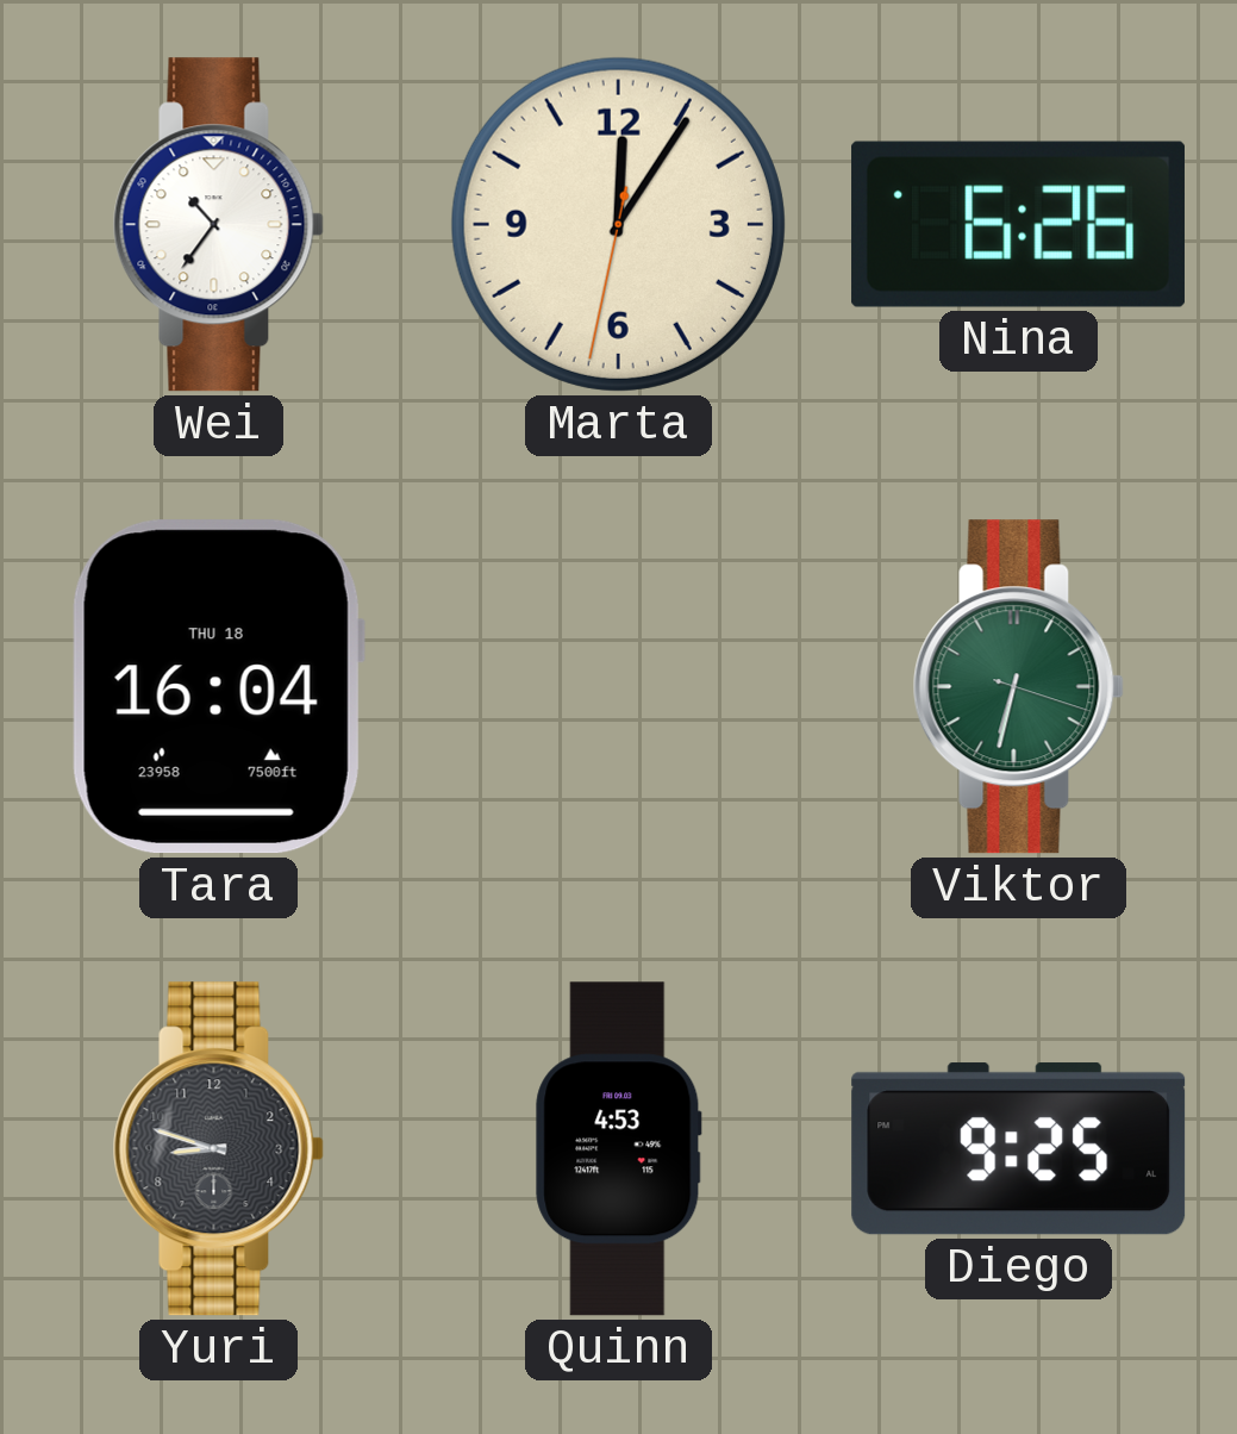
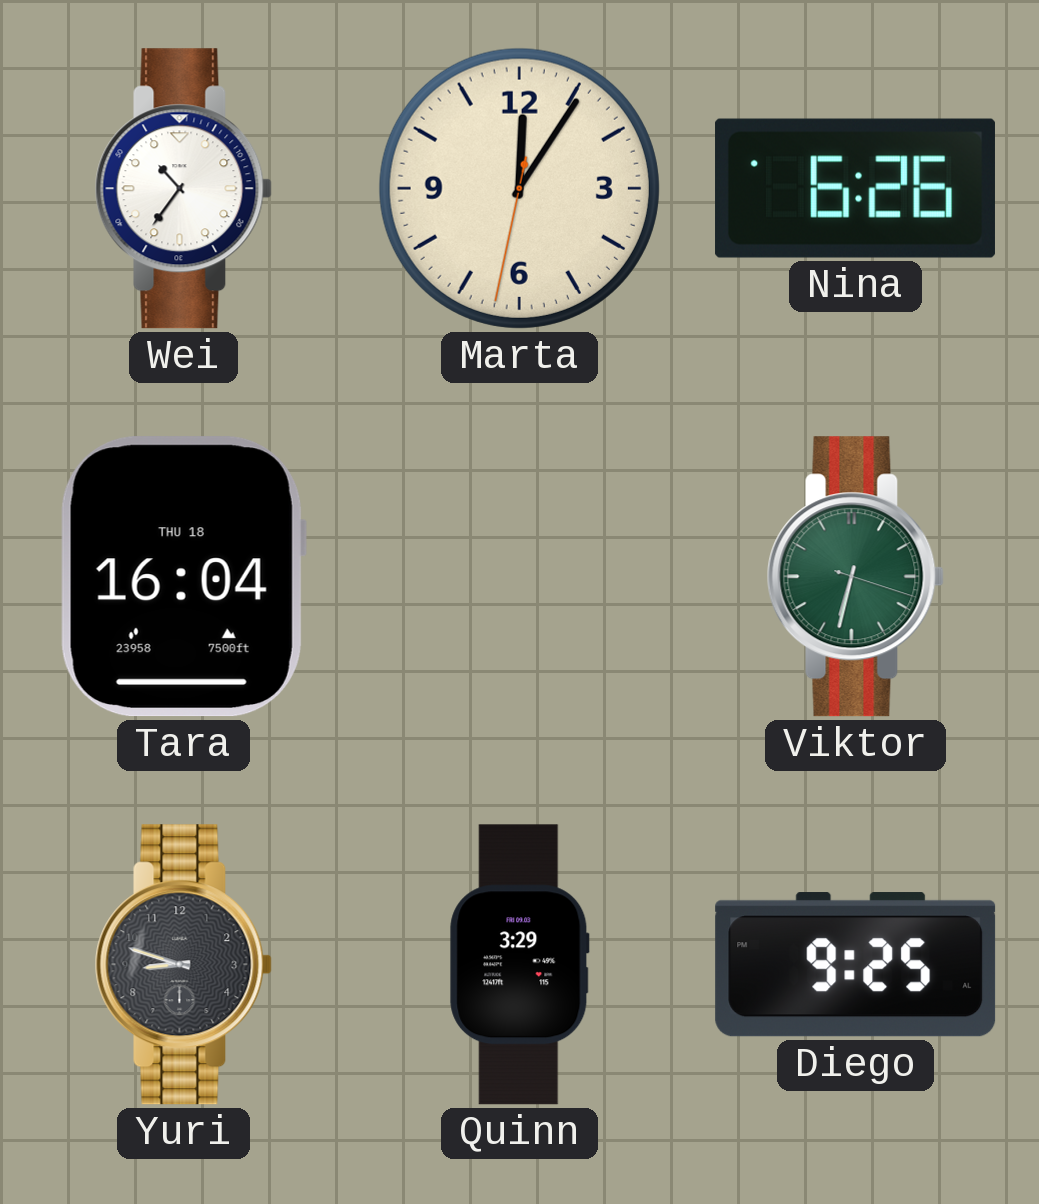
Quinn: 4:53 -> 3:29
